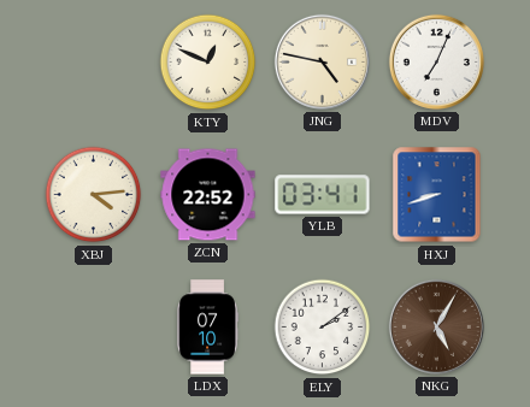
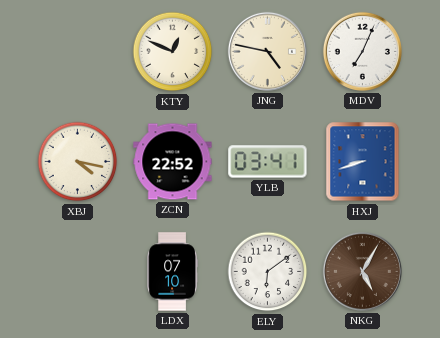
XBJ: 4:14 -> 4:17
ELY: 2:09 -> 6:09
